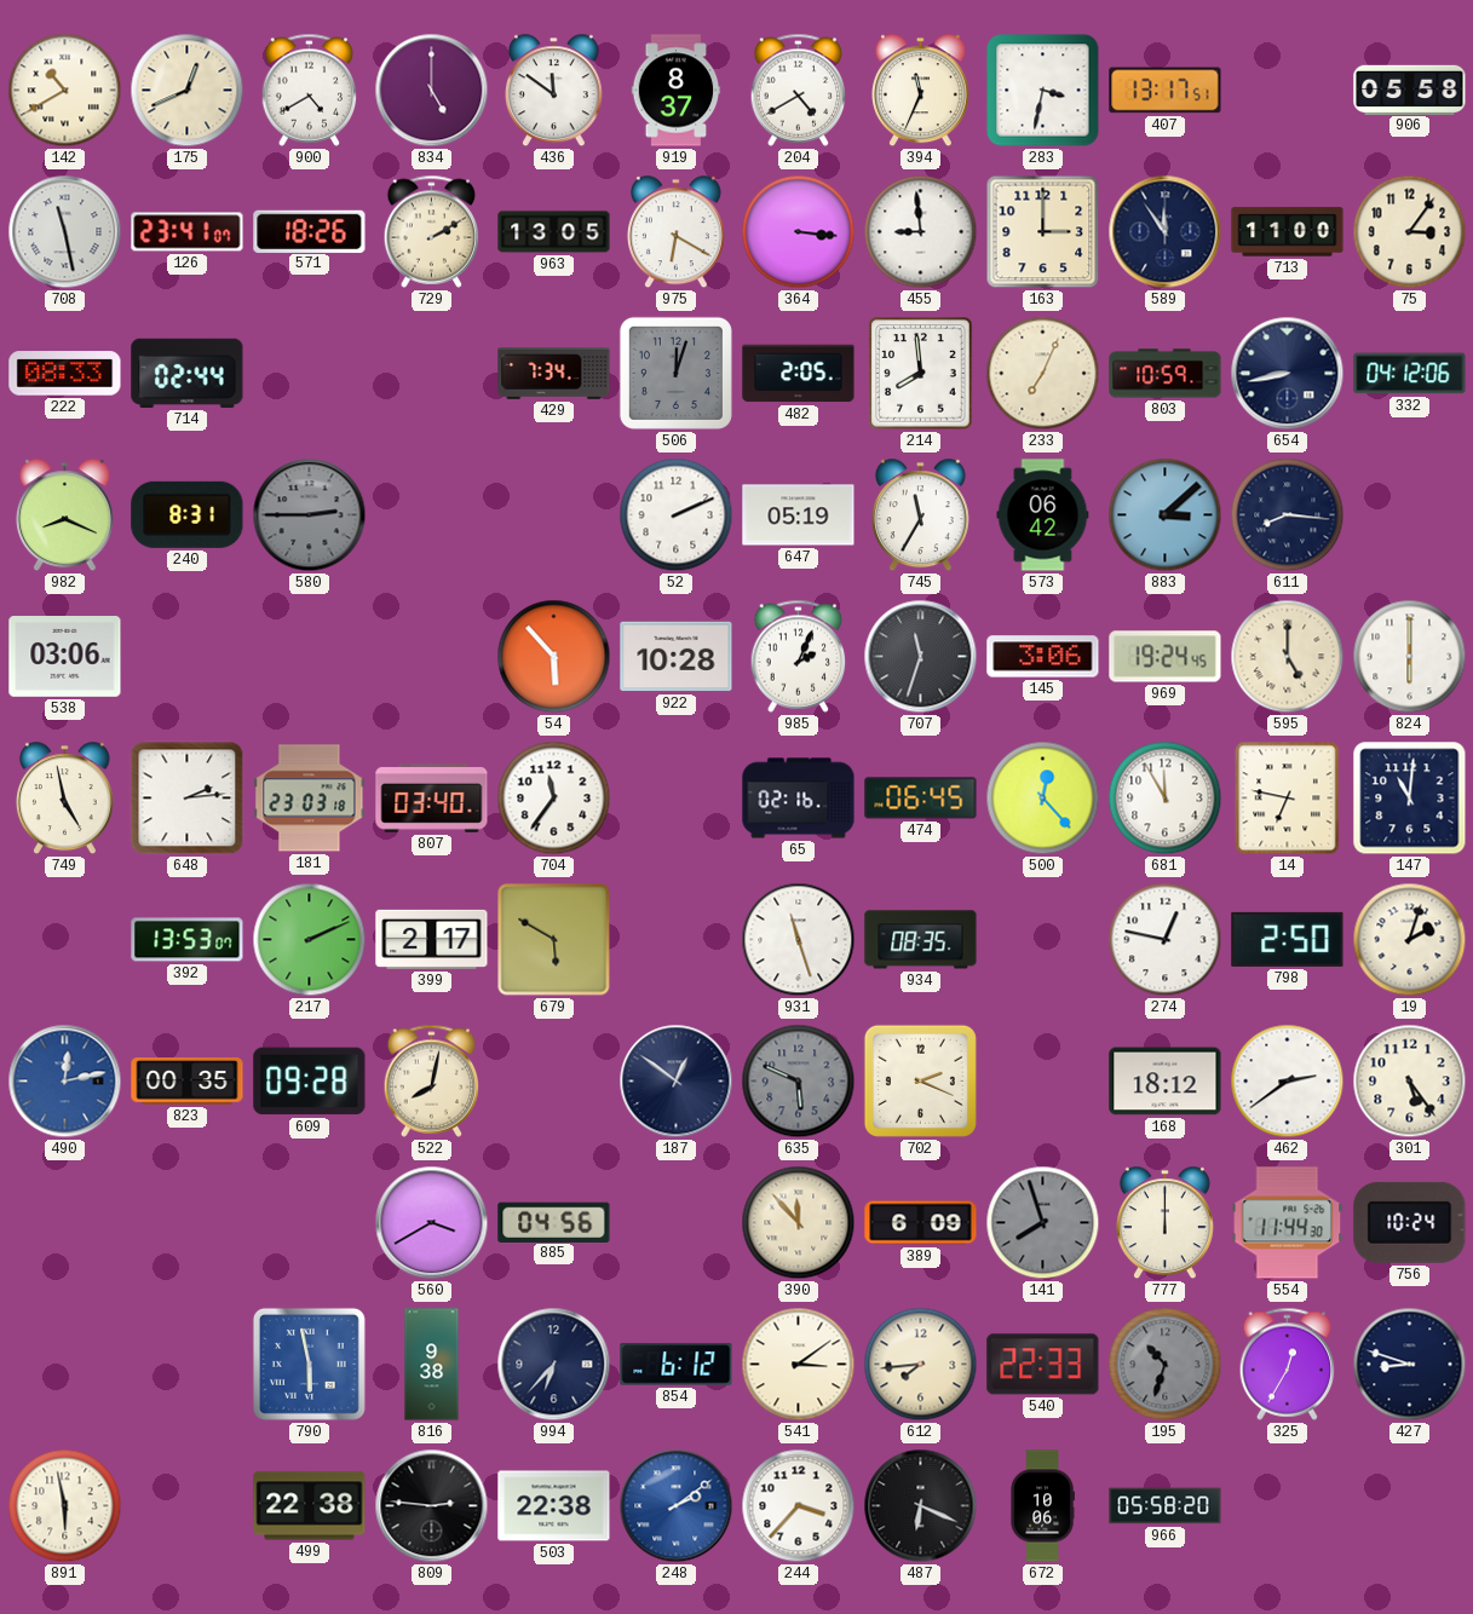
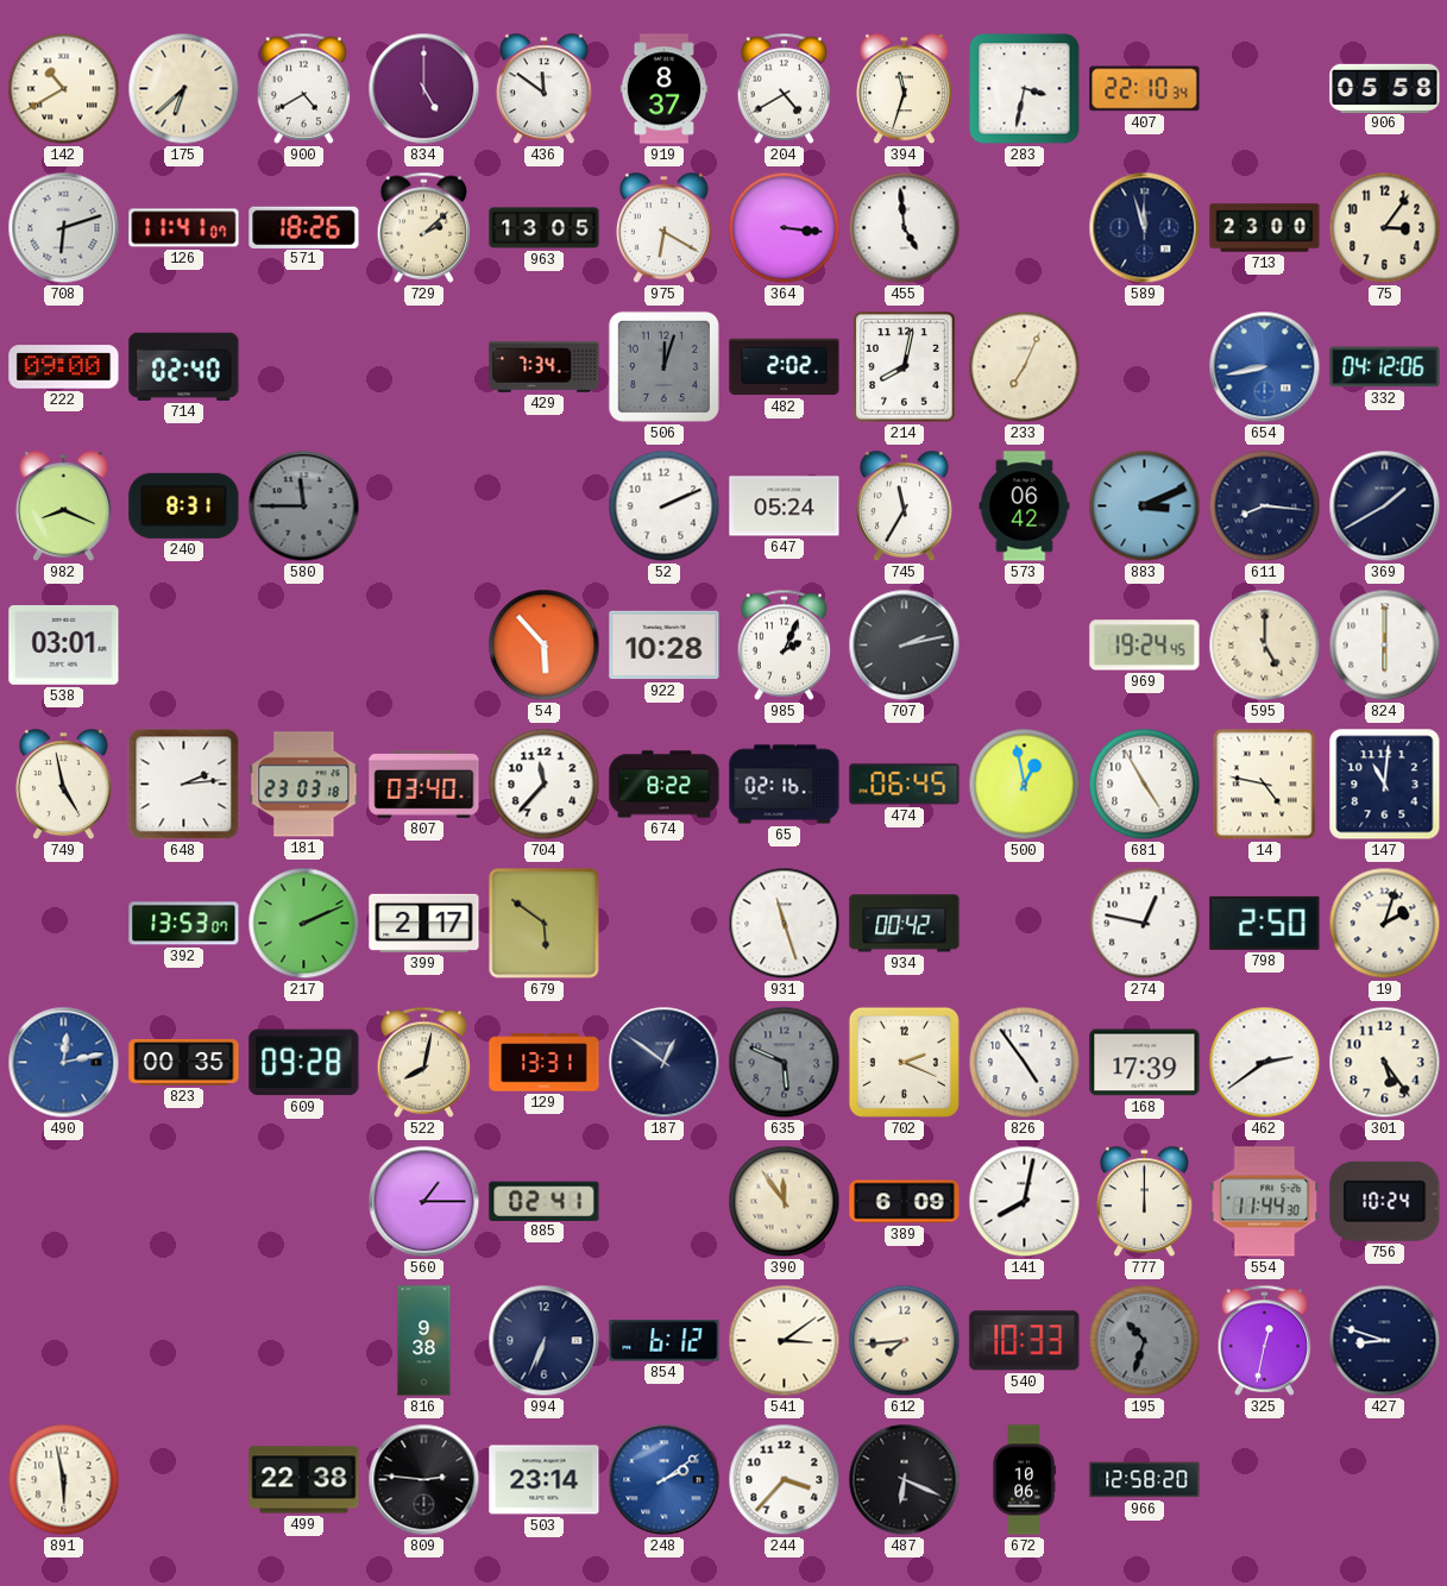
175: 12:41 -> 6:38
394: 11:34 -> 11:33
407: 13:17 -> 22:10
708: 11:28 -> 6:12
126: 23:41 -> 11:41
729: 2:10 -> 2:08
455: 8:59 -> 4:59
163: 3:00 -> none
589: 11:54 -> 11:57
713: 11:00 -> 23:00
222: 08:33 -> 09:00
714: 02:44 -> 02:40
482: 2:05 -> 2:02
214: 7:59 -> 8:02
803: 10:59 -> none
654 dial: navy -> blue
580: 2:45 -> 11:45
647: 05:19 -> 05:24
883: 3:08 -> 3:11
369: none -> 1:40
538: 03:06 -> 03:01
707: 11:33 -> 2:13
145: 3:06 -> none
704: 11:36 -> 11:37
674: none -> 8:22
500: 12:23 -> 12:58
681: 11:55 -> 4:55
14: 6:47 -> 4:47
679: 5:50 -> 5:51
934: 08:35 -> 00:42
129: none -> 13:31
826: none -> 4:54
168: 18:12 -> 17:39
560: 3:40 -> 1:15
885: 04:56 -> 02:41
390: 11:53 -> 11:54
141: 7:57 -> 8:02
141 dial: grey -> white
790: 5:58 -> none
994: 6:37 -> 6:34
540: 22:33 -> 10:33
325: 12:35 -> 12:32
503: 22:38 -> 23:14
966: 05:58 -> 12:58
